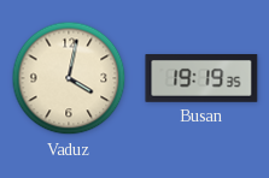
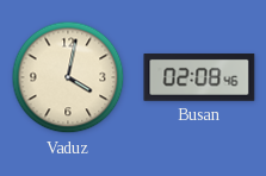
Busan: 19:19 -> 02:08
